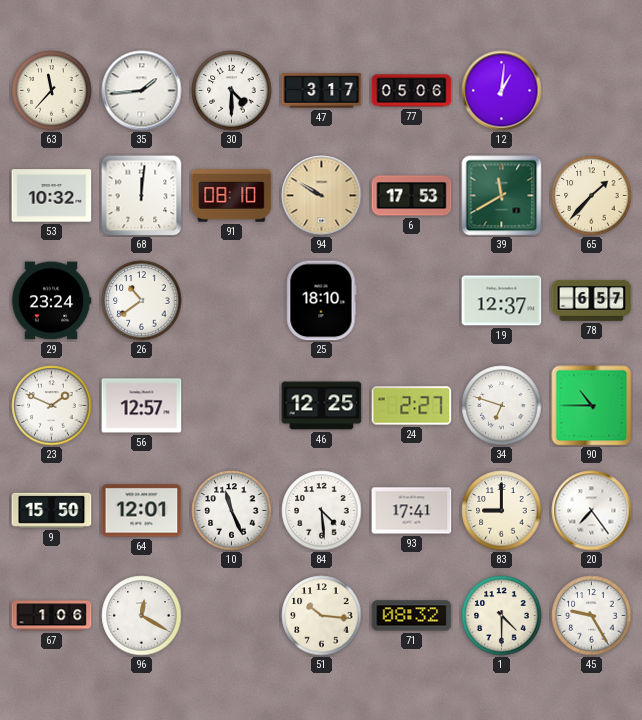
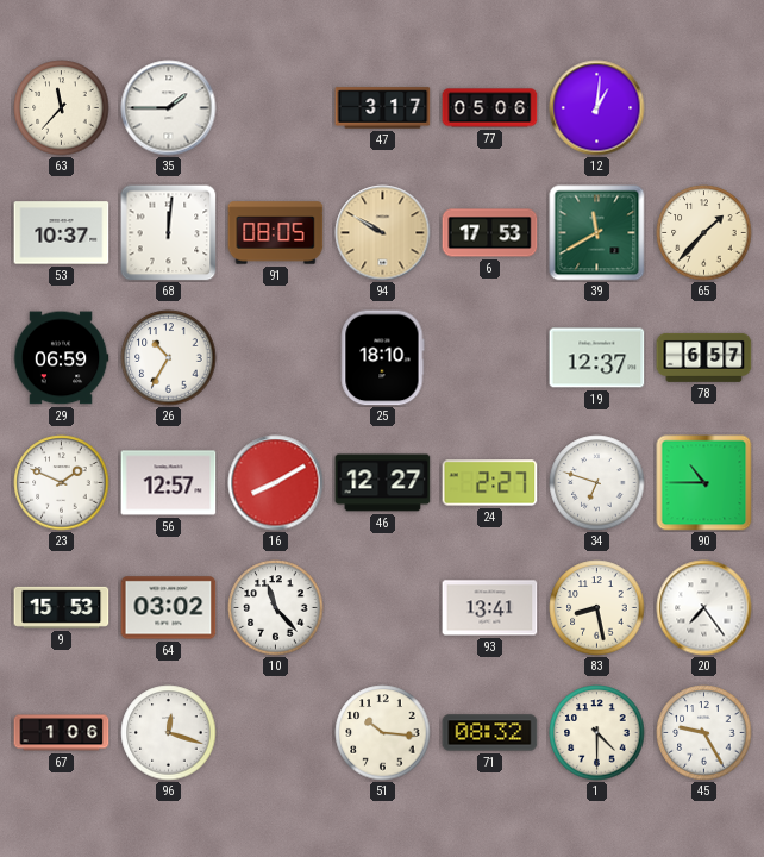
35: 1:44 -> 1:45
30: 4:30 -> none
53: 10:32 -> 10:37
91: 08:10 -> 08:05
29: 23:24 -> 06:59
26: 10:39 -> 10:35
16: none -> 8:10
46: 12:25 -> 12:27
9: 15:50 -> 15:53
64: 12:01 -> 03:02
10: 11:26 -> 11:23
84: 4:29 -> none
93: 17:41 -> 13:41
83: 9:00 -> 8:28
96: 12:20 -> 12:18
